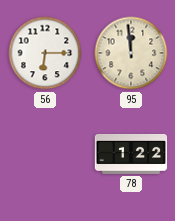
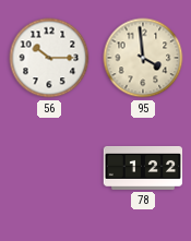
56: 6:15 -> 10:15
95: 11:59 -> 3:59
